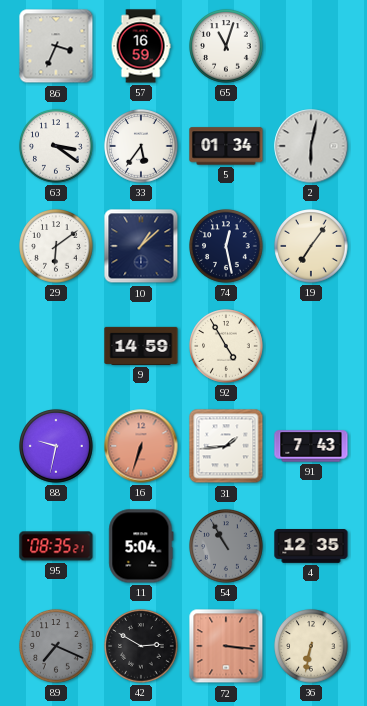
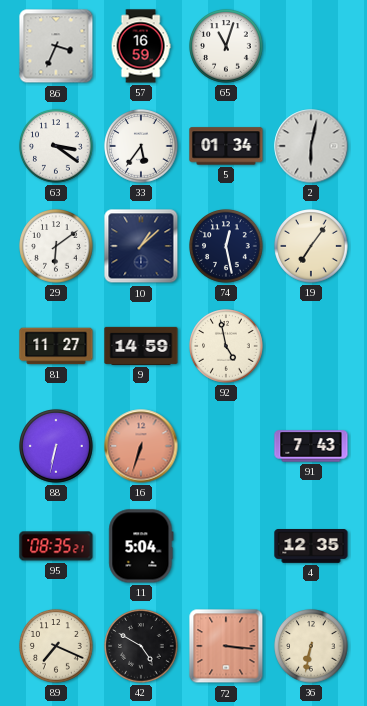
81: none -> 11:27
92: 4:55 -> 4:58
88: 9:32 -> 6:32
31: 1:44 -> none
54: 10:55 -> none
89 dial: grey -> cream
42: 2:50 -> 4:50
